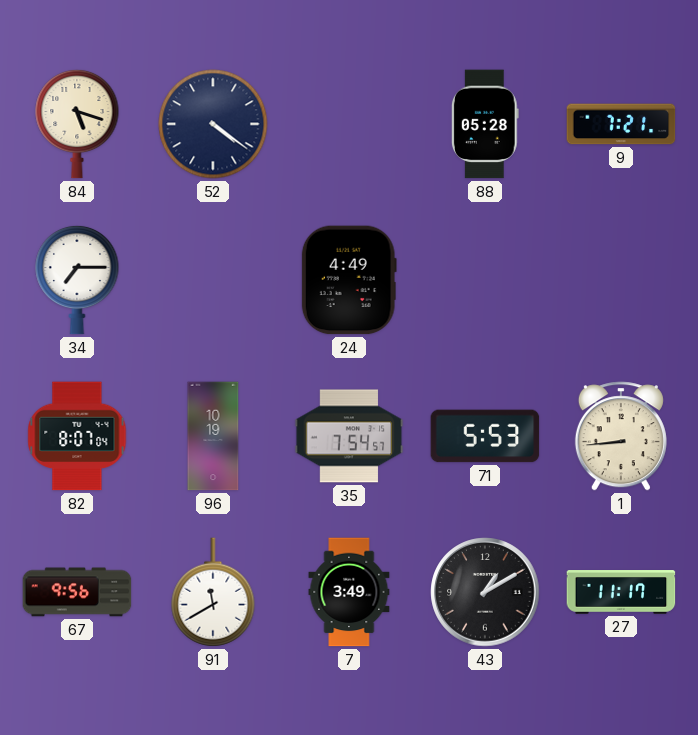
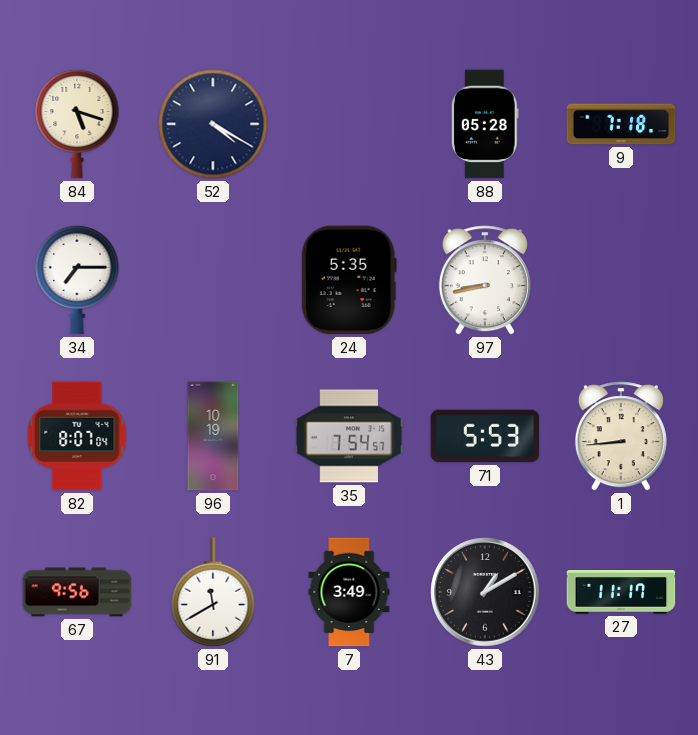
52: 4:21 -> 4:20
9: 7:21 -> 7:18
24: 4:49 -> 5:35
97: none -> 8:43
